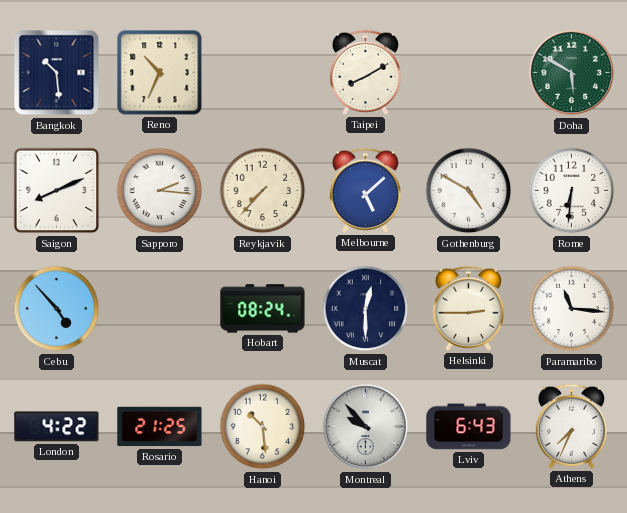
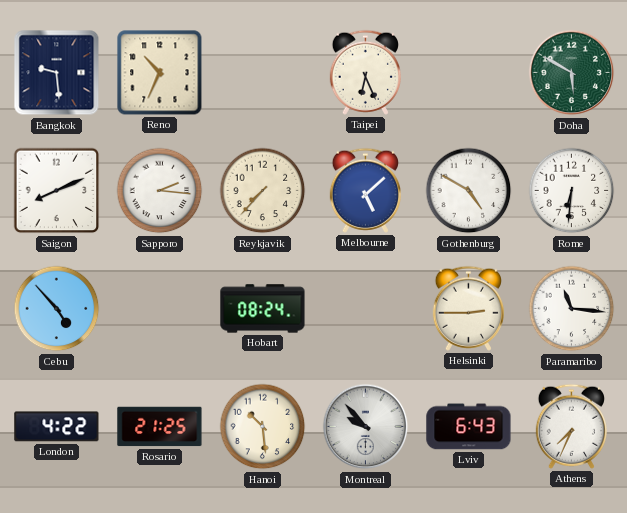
Bangkok: 10:29 -> 9:29
Taipei: 8:10 -> 6:26
Muscat: 12:30 -> none
